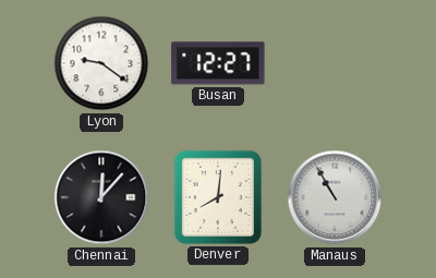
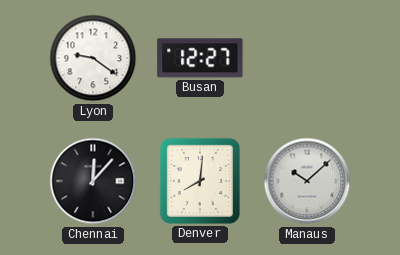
Manaus: 10:55 -> 10:08
